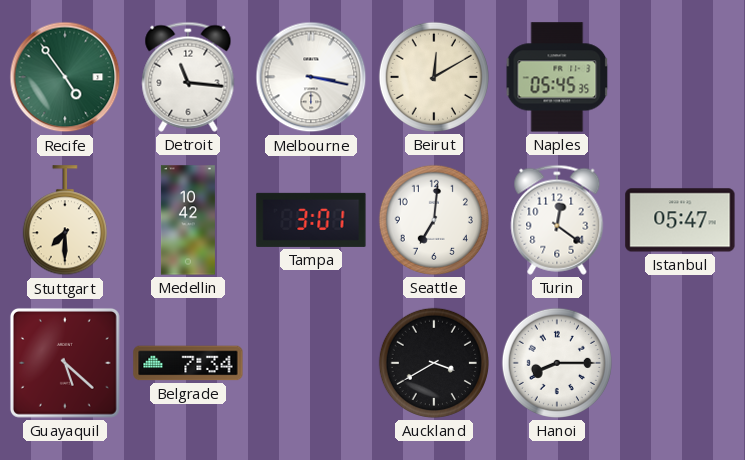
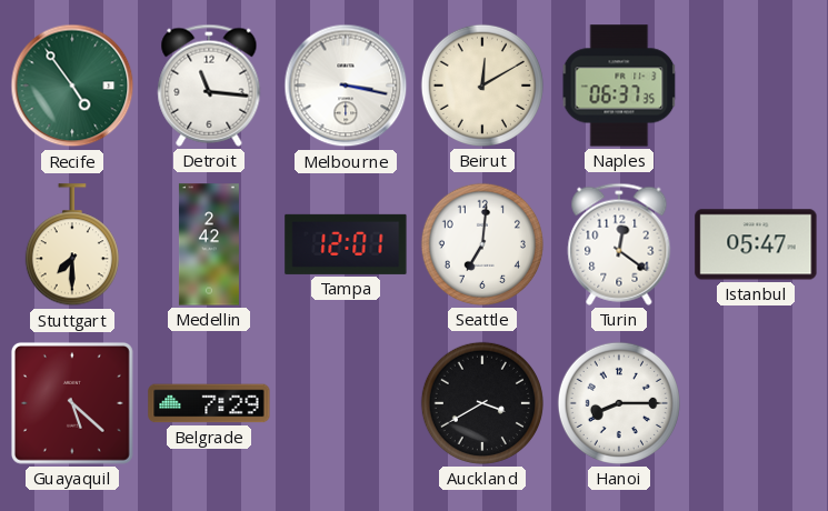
Naples: 05:45 -> 06:37
Medellin: 10:42 -> 2:42
Tampa: 3:01 -> 12:01
Belgrade: 7:34 -> 7:29
